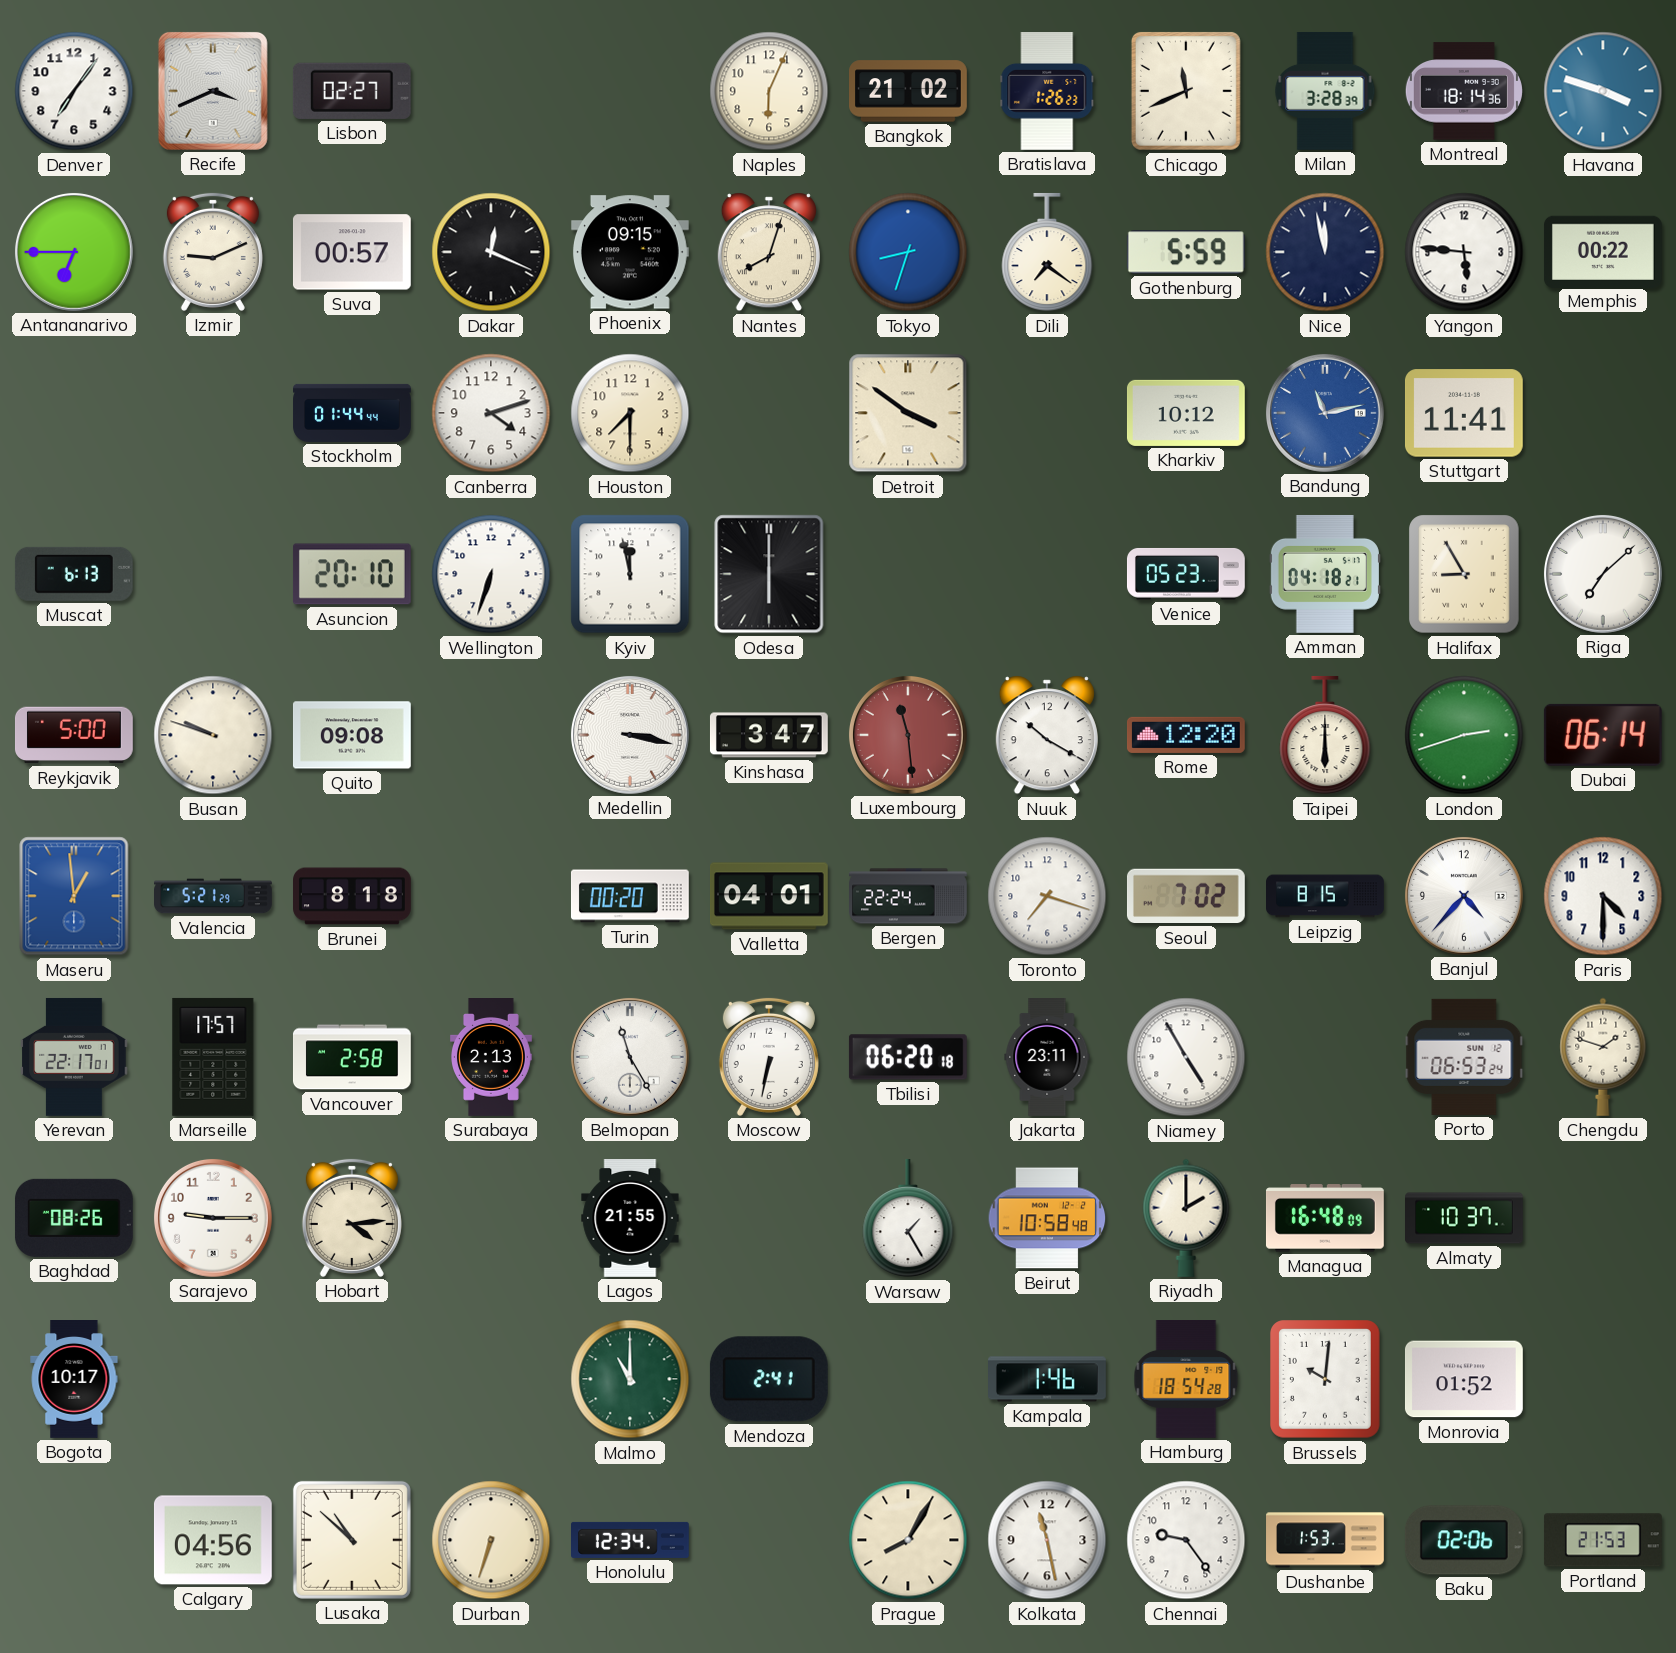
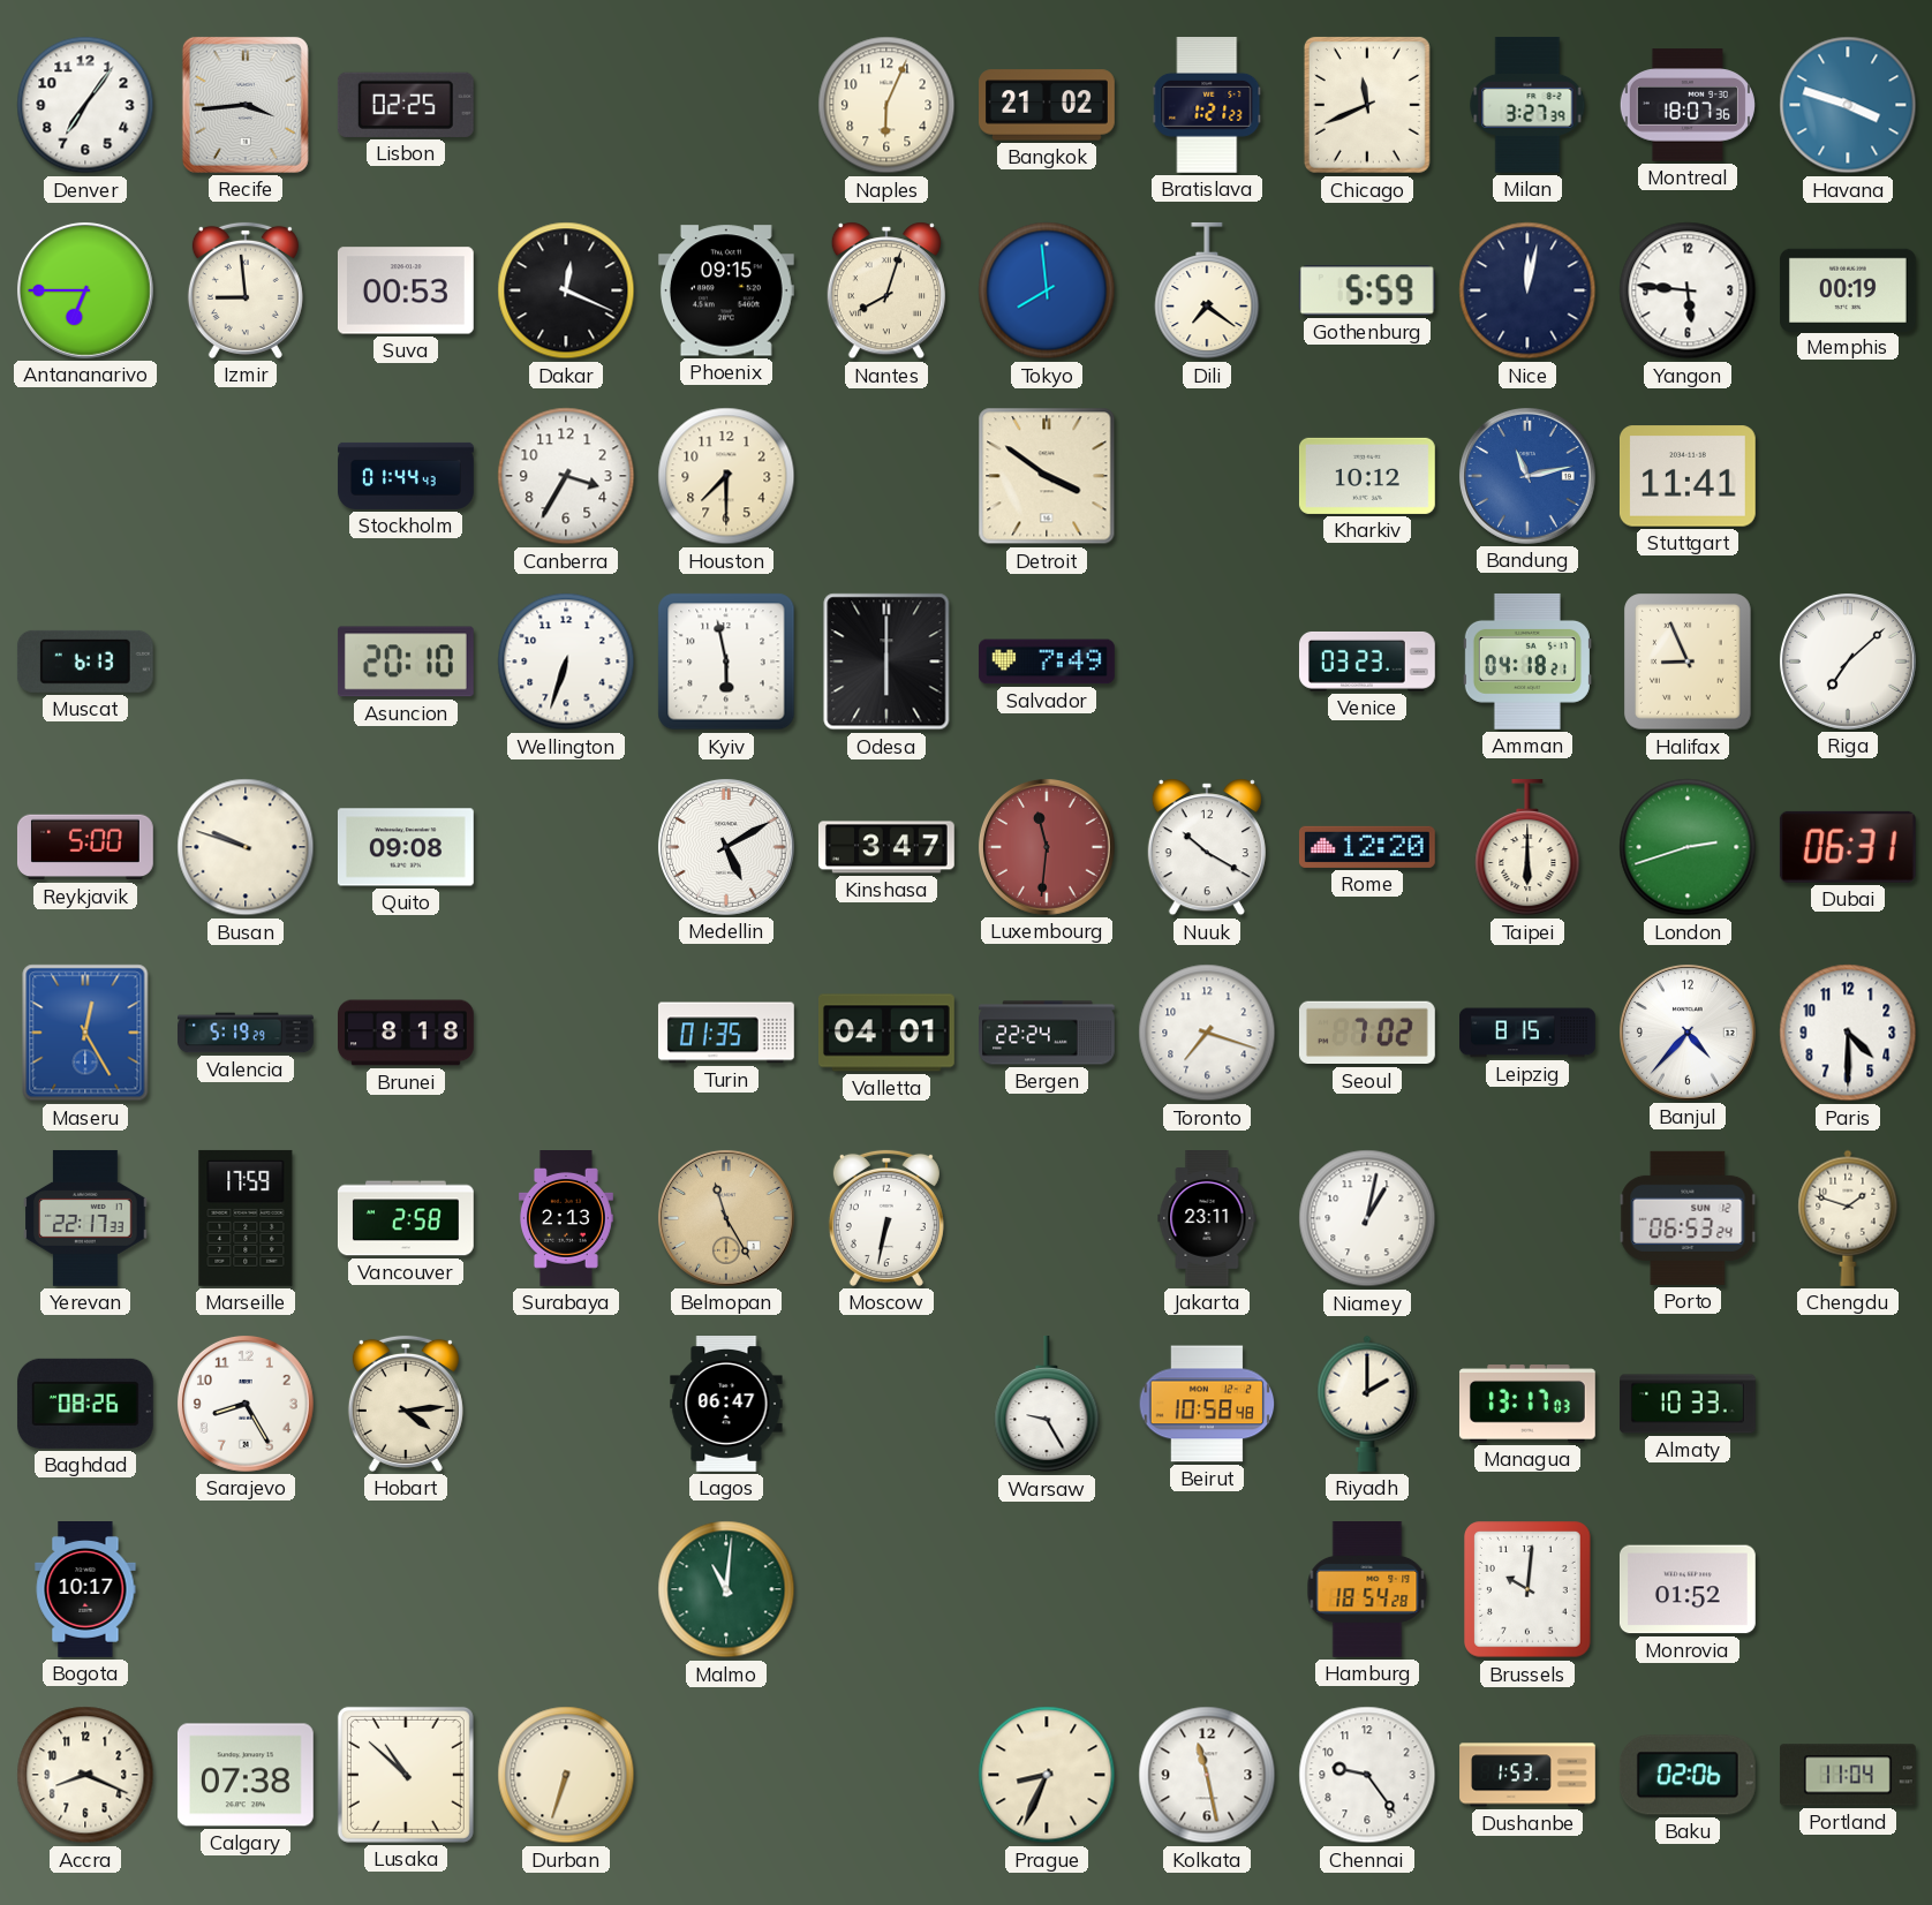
Recife: 3:41 -> 3:44
Lisbon: 02:27 -> 02:25
Bratislava: 1:26 -> 1:21
Milan: 3:28 -> 3:27
Montreal: 18:14 -> 18:07
Izmir: 9:11 -> 8:59
Suva: 00:57 -> 00:53
Tokyo: 8:33 -> 7:59
Nice: 11:58 -> 12:02
Memphis: 00:22 -> 00:19
Stockholm: 01:44:44 -> 01:44:43
Canberra: 4:12 -> 3:35
Kyiv: 11:58 -> 5:58
Salvador: none -> 7:49
Venice: 05:23 -> 03:23
Halifax: 8:55 -> 8:56
Medellin: 3:17 -> 5:10
Luxembourg: 11:29 -> 11:31
Dubai: 06:14 -> 06:31
Maseru: 12:59 -> 12:25
Valencia: 5:21 -> 5:19
Turin: 00:20 -> 01:35
Yerevan: 22:17:01 -> 22:17:33
Marseille: 17:57 -> 17:59
Belmopan dial: white -> champagne
Tbilisi: 06:20 -> none
Niamey: 4:55 -> 1:02
Sarajevo: 9:15 -> 8:25
Lagos: 21:55 -> 06:47
Warsaw: 1:25 -> 9:25
Managua: 16:48 -> 13:17
Almaty: 10:37 -> 10:33
Malmo: 11:00 -> 11:01
Mendoza: 2:41 -> none
Kampala: 1:46 -> none
Accra: none -> 8:19
Calgary: 04:56 -> 07:38
Honolulu: 12:34 -> none
Prague: 8:05 -> 8:34
Portland: 21:53 -> 11:04
